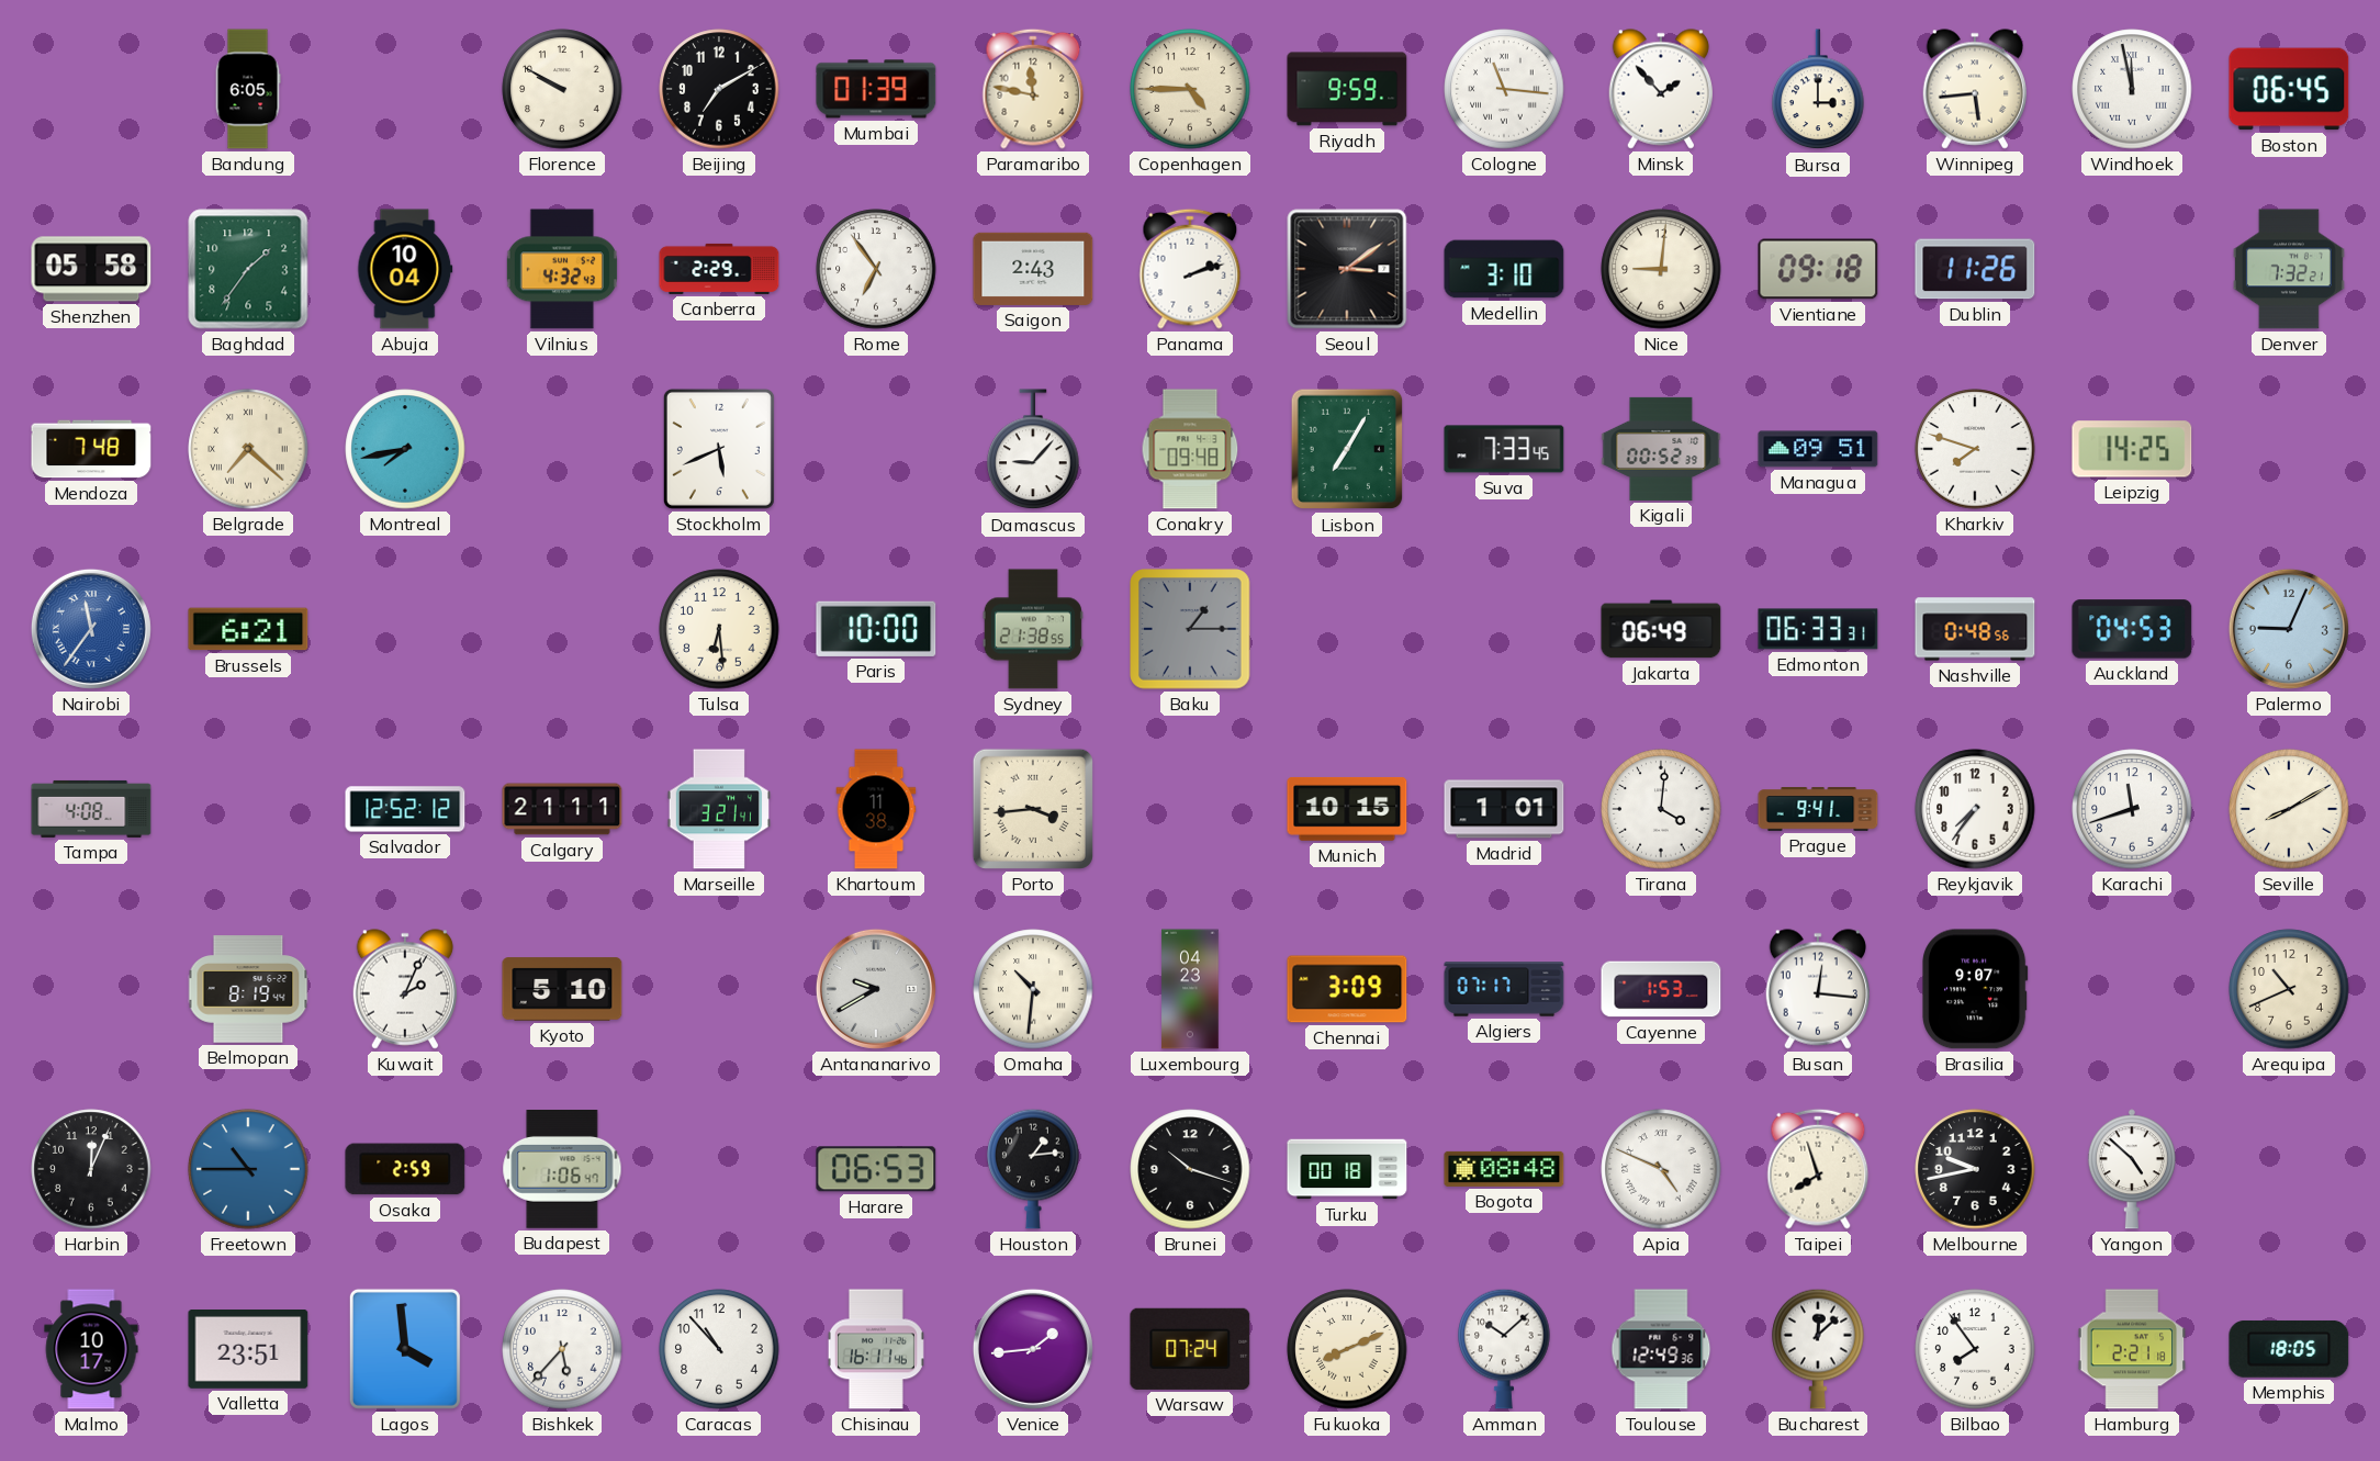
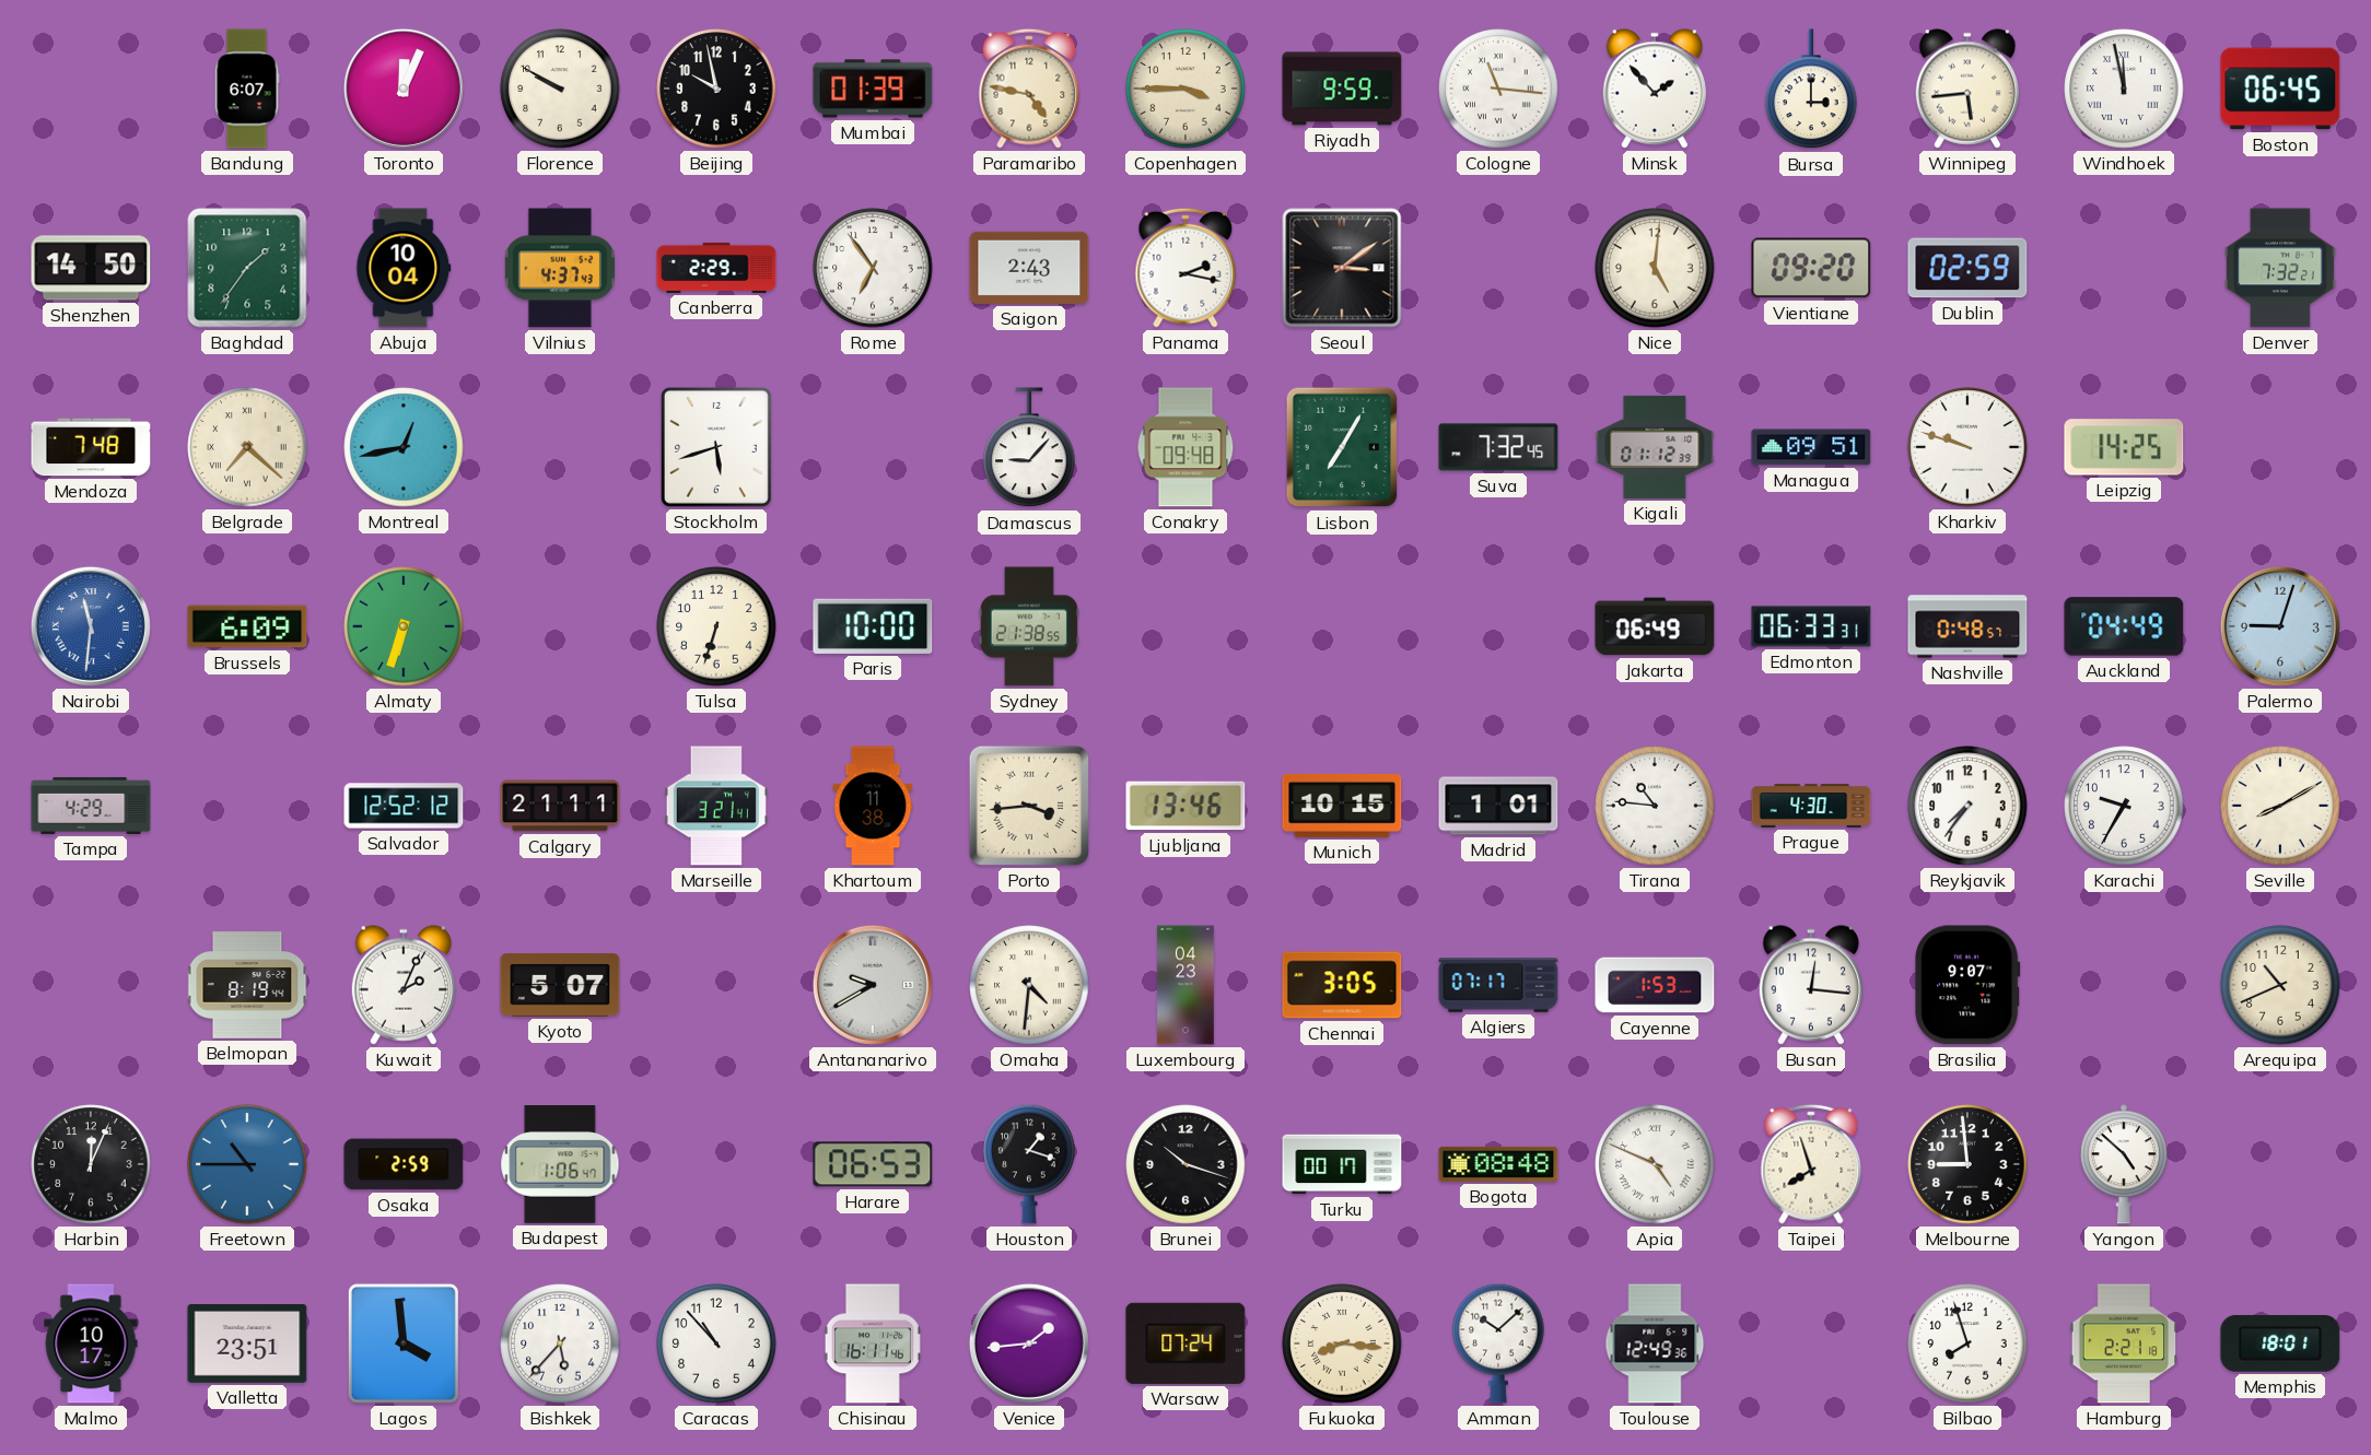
Bandung: 6:05 -> 6:07
Toronto: none -> 12:04
Beijing: 7:10 -> 9:58
Paramaribo: 11:47 -> 4:47
Copenhagen: 4:45 -> 3:45
Shenzhen: 05:58 -> 14:50
Vilnius: 4:32 -> 4:37
Panama: 2:12 -> 2:17
Medellin: 3:10 -> none
Nice: 9:01 -> 5:01
Vientiane: 09:18 -> 09:20
Dublin: 11:26 -> 02:59
Montreal: 7:43 -> 12:43
Stockholm: 5:41 -> 5:42
Suva: 7:33 -> 7:32
Kigali: 00:52 -> 01:12
Kharkiv: 7:48 -> 9:48
Nairobi: 11:36 -> 11:31
Brussels: 6:21 -> 6:09
Almaty: none -> 6:33
Tulsa: 6:29 -> 6:33
Baku: 1:15 -> none
Nashville: 0:48:56 -> 0:48:57
Auckland: 04:53 -> 04:49
Palermo: 9:04 -> 9:03
Tampa: 4:08 -> 4:29
Ljubljana: none -> 13:46
Tirana: 4:01 -> 10:46
Prague: 9:41 -> 4:30
Karachi: 11:42 -> 9:35
Kyoto: 5:10 -> 5:07
Omaha: 10:31 -> 4:31
Chennai: 3:09 -> 3:05
Houston: 1:14 -> 1:18
Turku: 00:18 -> 00:17
Melbourne: 9:43 -> 8:59
Fukuoka: 8:11 -> 8:16
Bucharest: 12:08 -> none
Bilbao: 7:54 -> 7:57
Memphis: 18:05 -> 18:01
